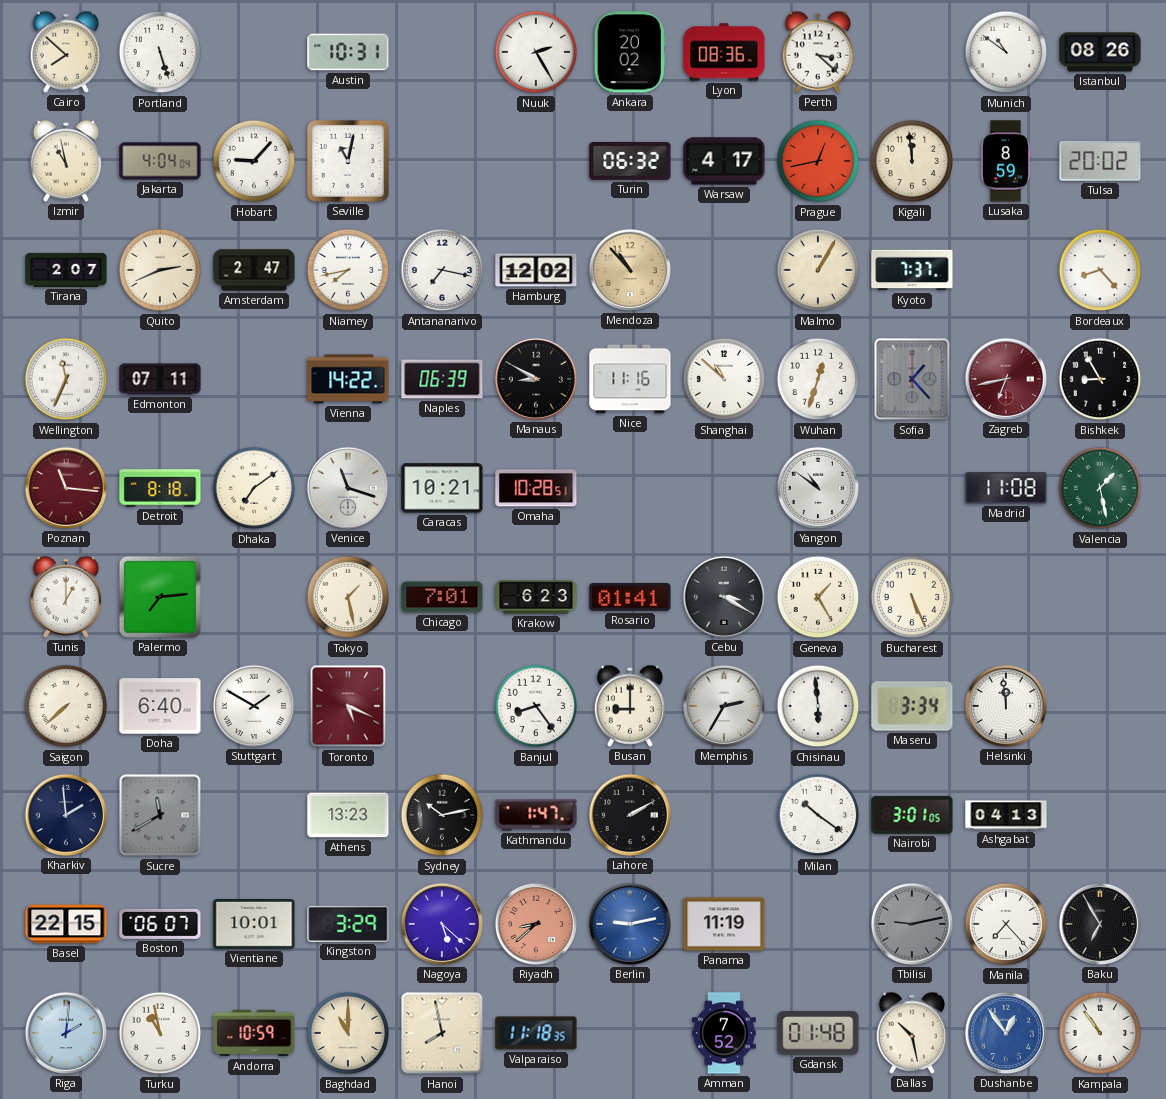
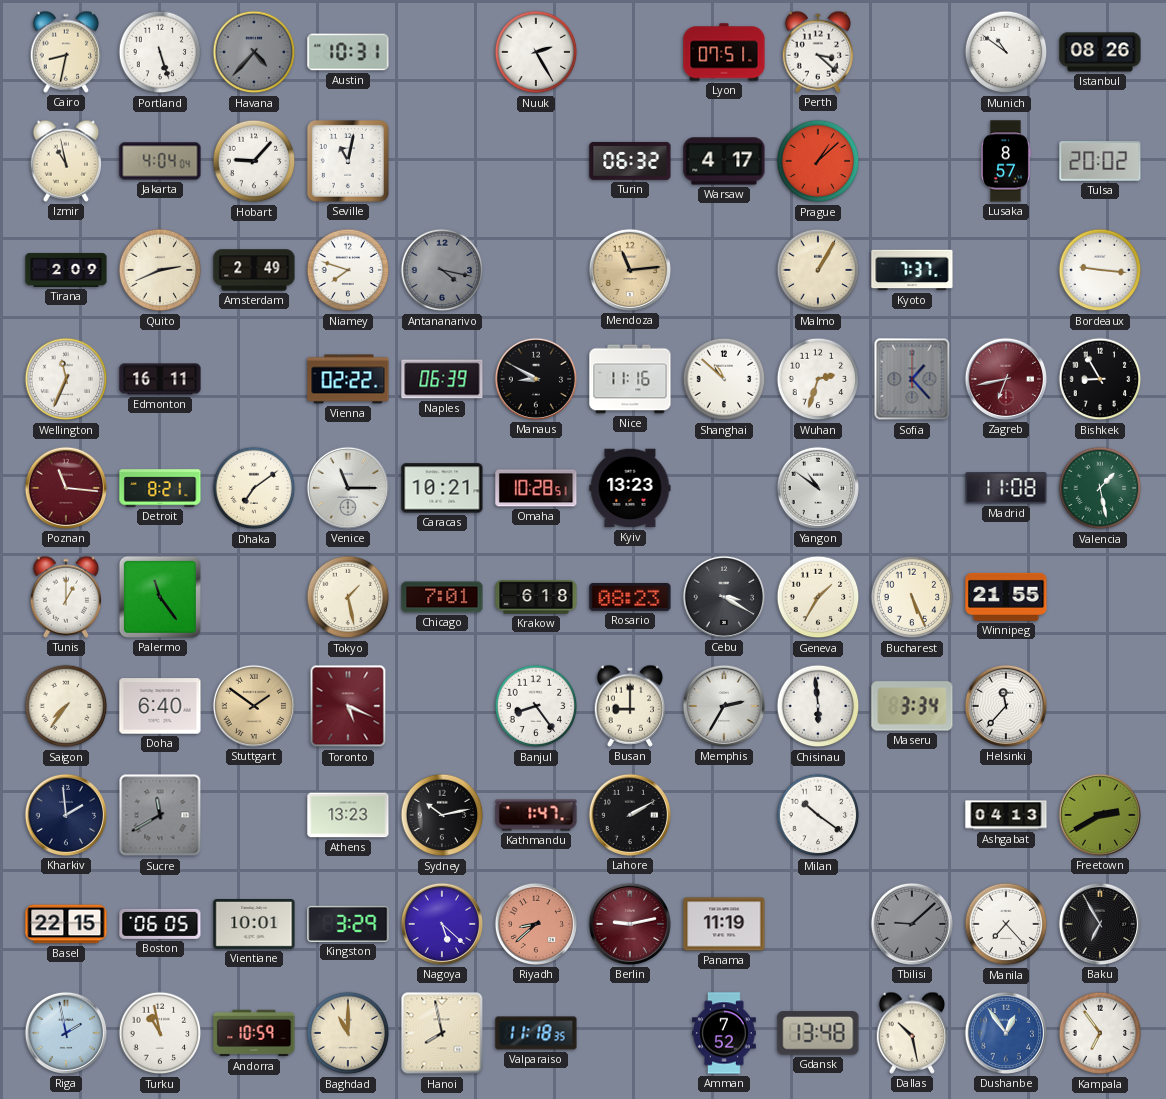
Cairo: 7:52 -> 8:32
Havana: none -> 4:37
Ankara: 20:02 -> none
Lyon: 08:36 -> 07:51
Prague: 12:43 -> 1:08
Kigali: 11:59 -> none
Lusaka: 8:59 -> 8:57
Tirana: 2:07 -> 2:09
Amsterdam: 2:47 -> 2:49
Niamey: 7:43 -> 7:48
Antananarivo: 7:17 -> 4:17
Antananarivo dial: white -> grey
Hamburg: 12:02 -> none
Mendoza: 10:53 -> 11:14
Bordeaux: 8:23 -> 9:16
Edmonton: 07:11 -> 16:11
Vienna: 14:22 -> 02:22
Wuhan: 12:33 -> 2:33
Detroit: 8:18 -> 8:21
Venice: 11:18 -> 11:15
Kyiv: none -> 13:23
Palermo: 7:14 -> 11:24
Krakow: 6:23 -> 6:18
Rosario: 01:41 -> 08:23
Geneva: 1:25 -> 1:35
Winnipeg: none -> 21:55
Saigon: 7:38 -> 7:36
Stuttgart: 1:50 -> 1:51
Stuttgart dial: white -> champagne
Helsinki: 11:59 -> 11:37
Nairobi: 3:01 -> none
Freetown: none -> 2:40
Boston: 06:07 -> 06:05
Berlin dial: blue -> burgundy
Tbilisi: 9:13 -> 9:08
Riga: 2:01 -> 1:58
Gdansk: 01:48 -> 13:48
Kampala: 10:54 -> 6:54
